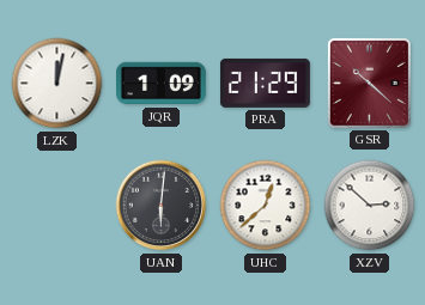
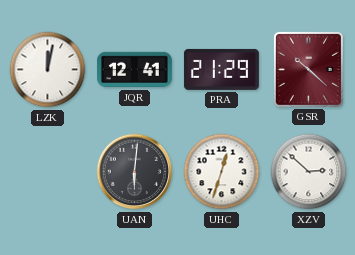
JQR: 1:09 -> 12:41
UHC: 12:38 -> 12:33
